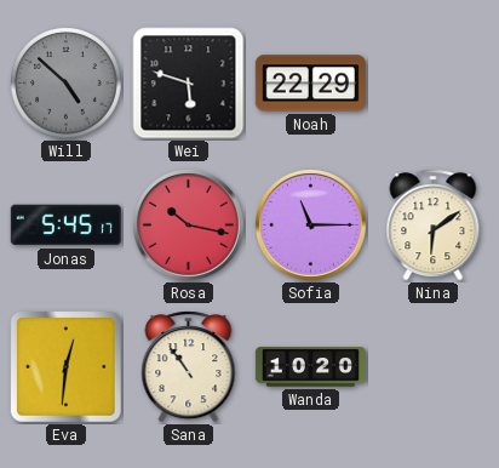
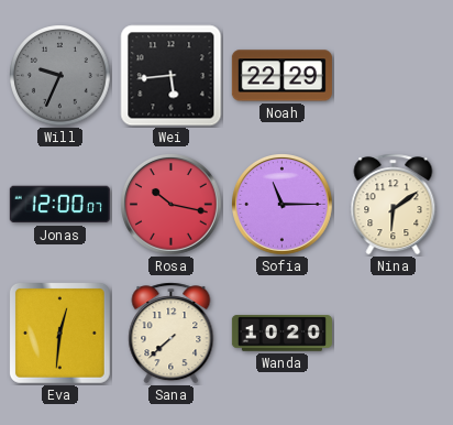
Will: 4:52 -> 9:34
Wei: 5:48 -> 5:44
Jonas: 5:45 -> 12:00
Sana: 10:54 -> 7:38
